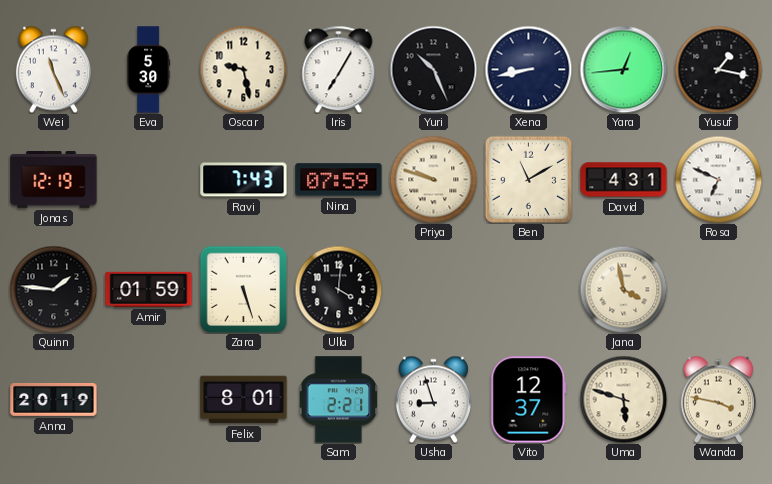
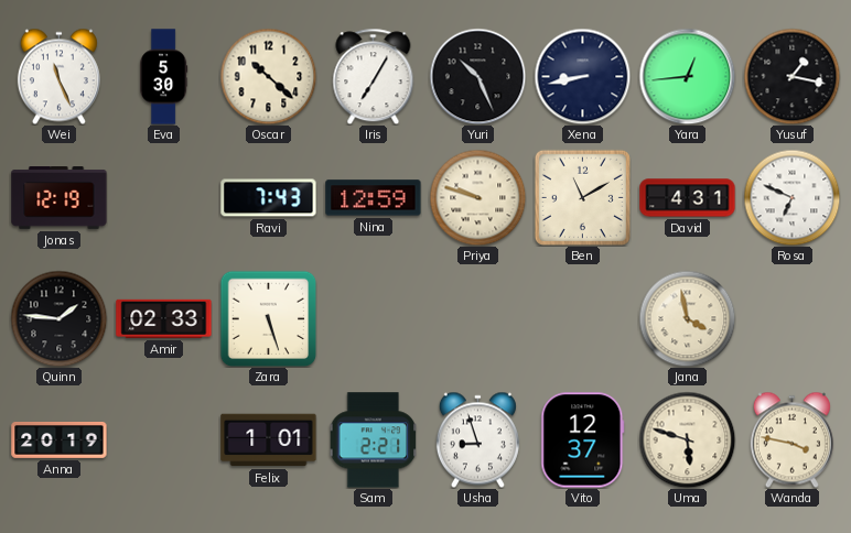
Oscar: 9:28 -> 10:22
Nina: 07:59 -> 12:59
Amir: 01:59 -> 02:33
Ulla: 4:01 -> none
Felix: 8:01 -> 1:01
